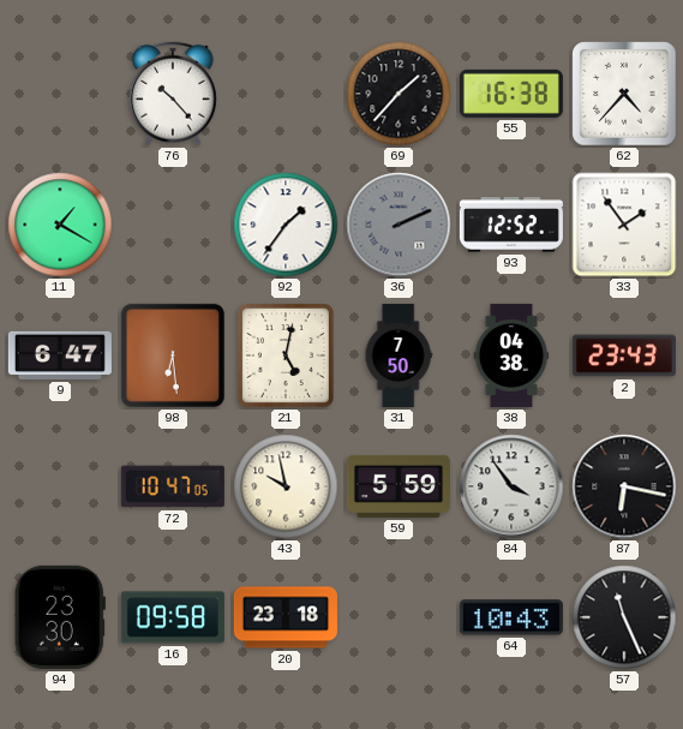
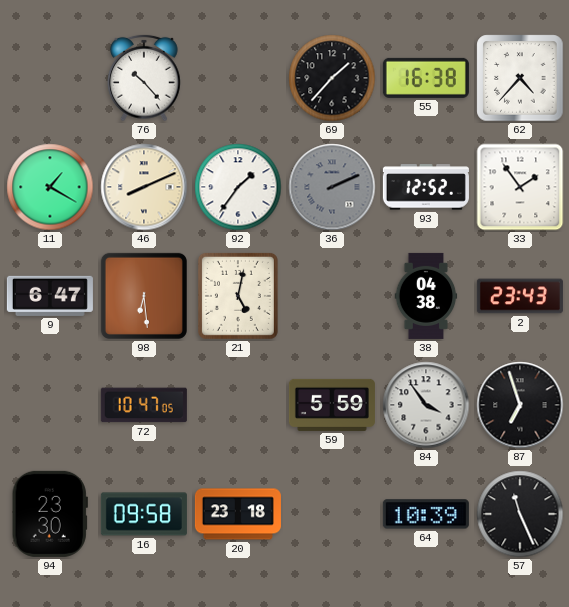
46: none -> 8:11
31: 7:50 -> none
43: 9:58 -> none
87: 6:17 -> 6:57
64: 10:43 -> 10:39
